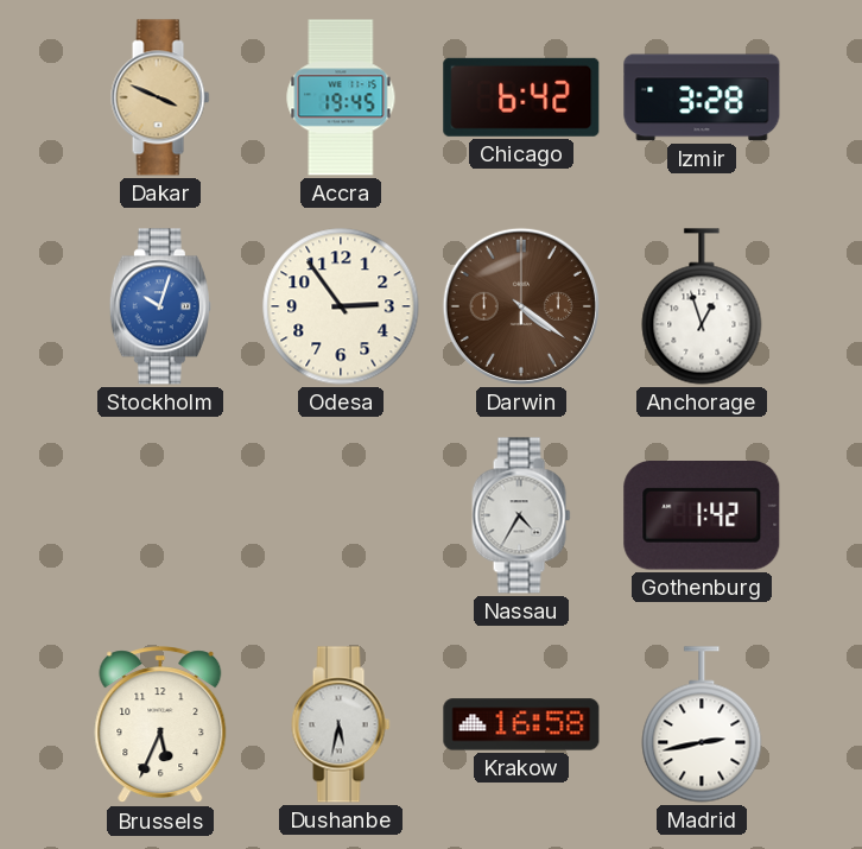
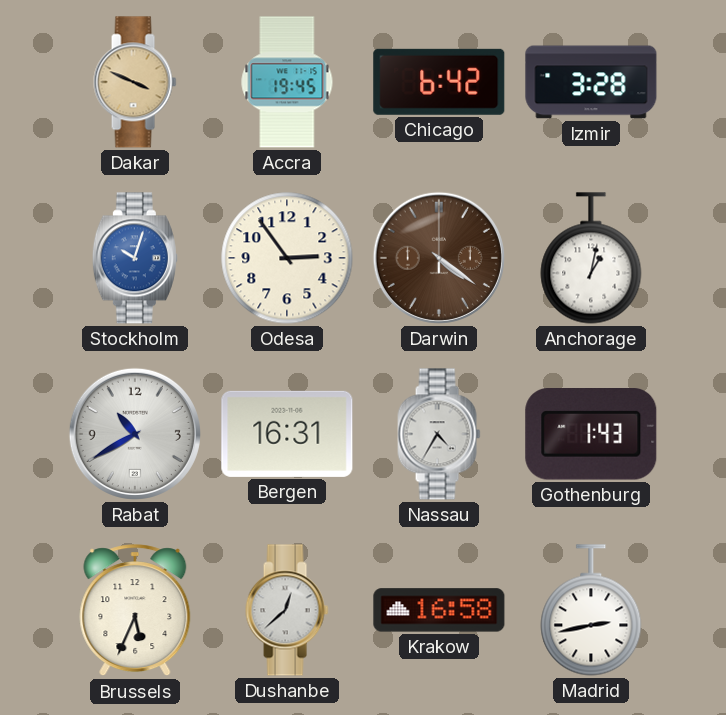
Anchorage: 12:57 -> 1:02
Rabat: none -> 10:40
Bergen: none -> 16:31
Gothenburg: 1:42 -> 1:43
Dushanbe: 5:32 -> 12:38
